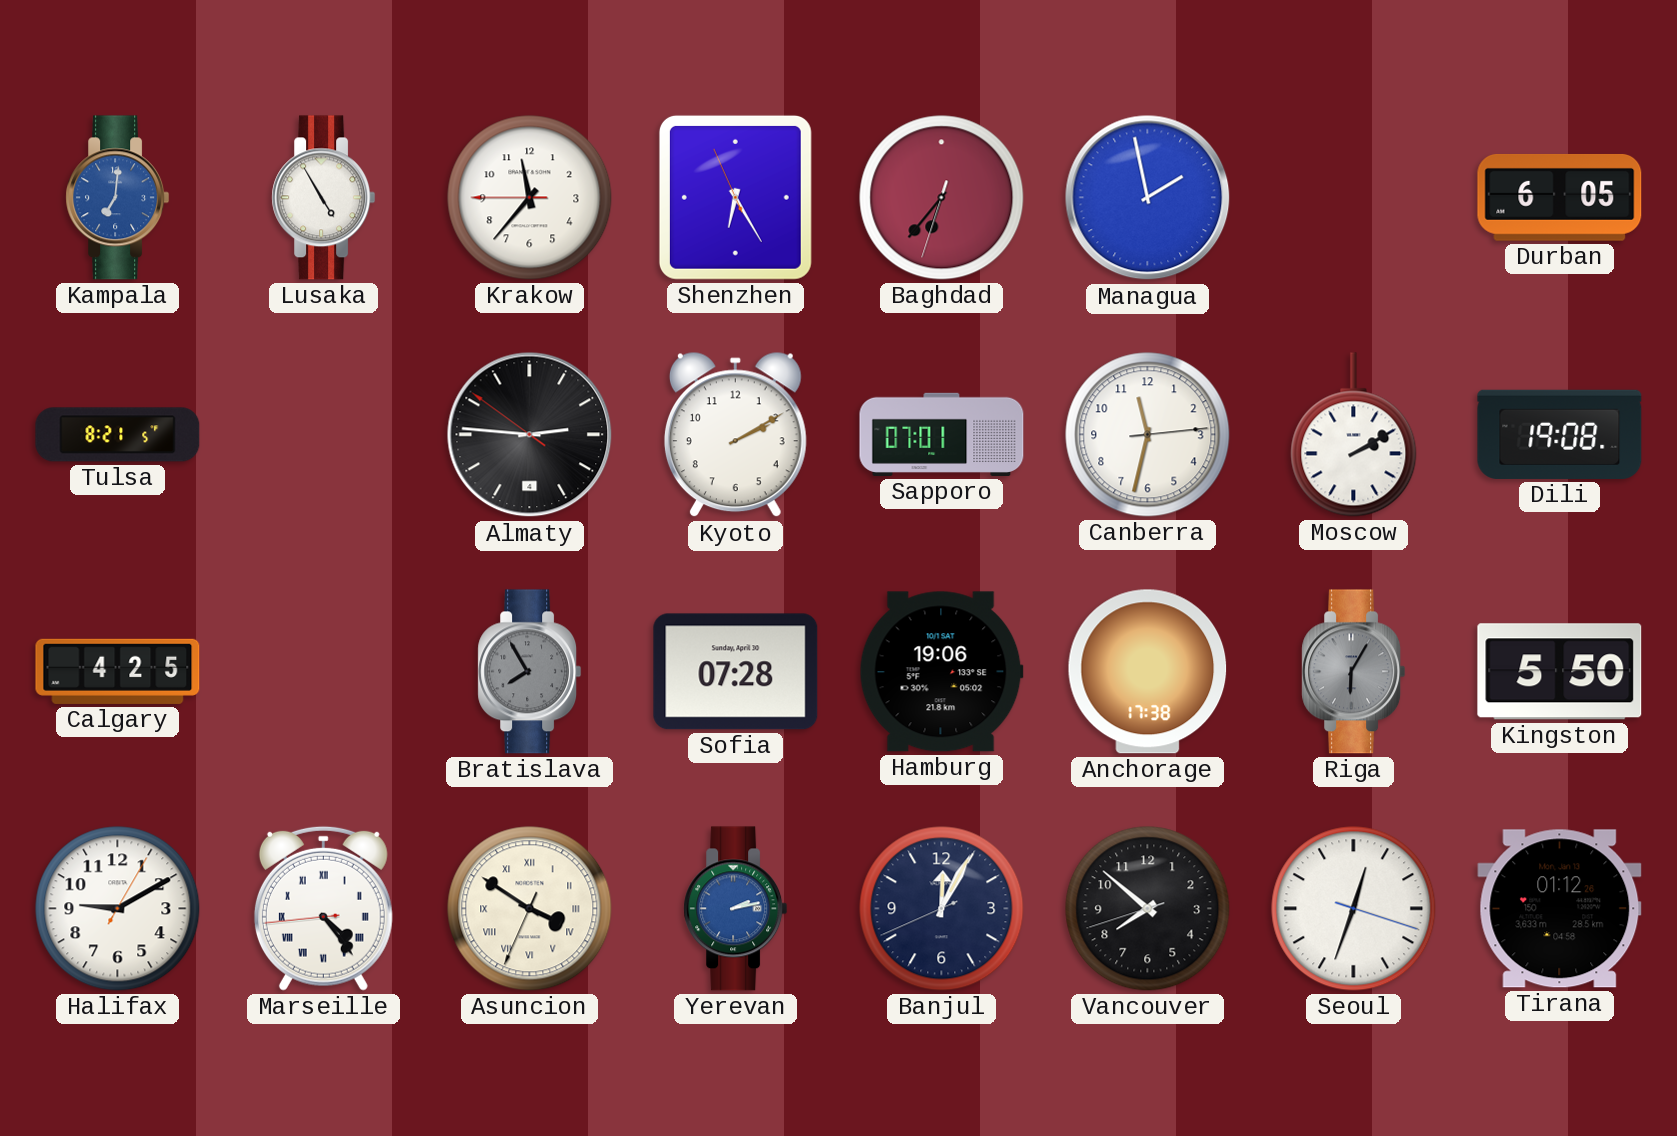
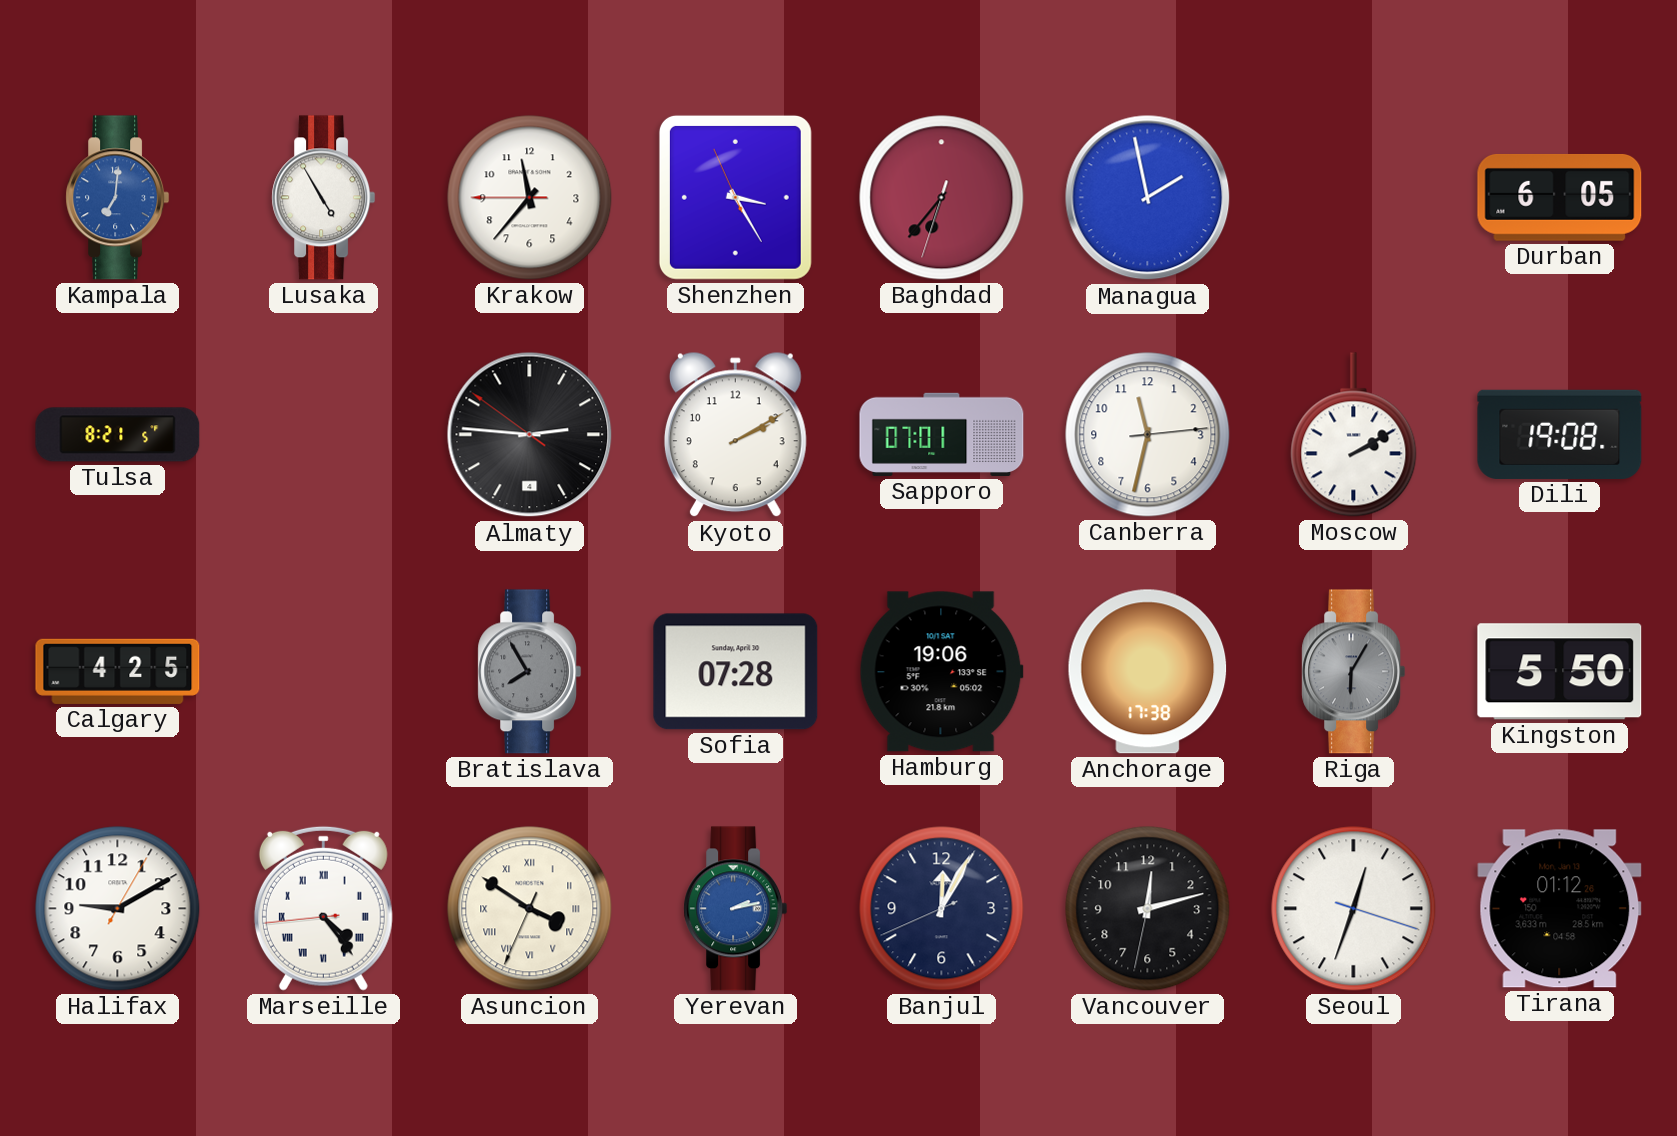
Shenzhen: 6:24 -> 3:24
Vancouver: 7:51 -> 12:12
